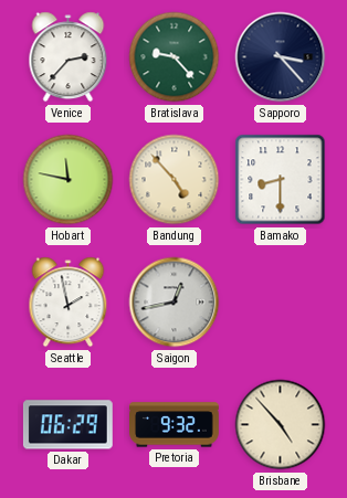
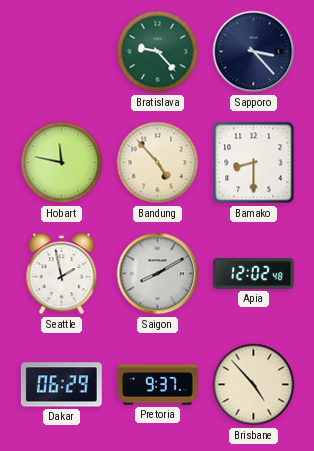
Venice: 2:37 -> none
Saigon: 12:43 -> 8:10
Apia: none -> 12:02
Pretoria: 9:32 -> 9:37
